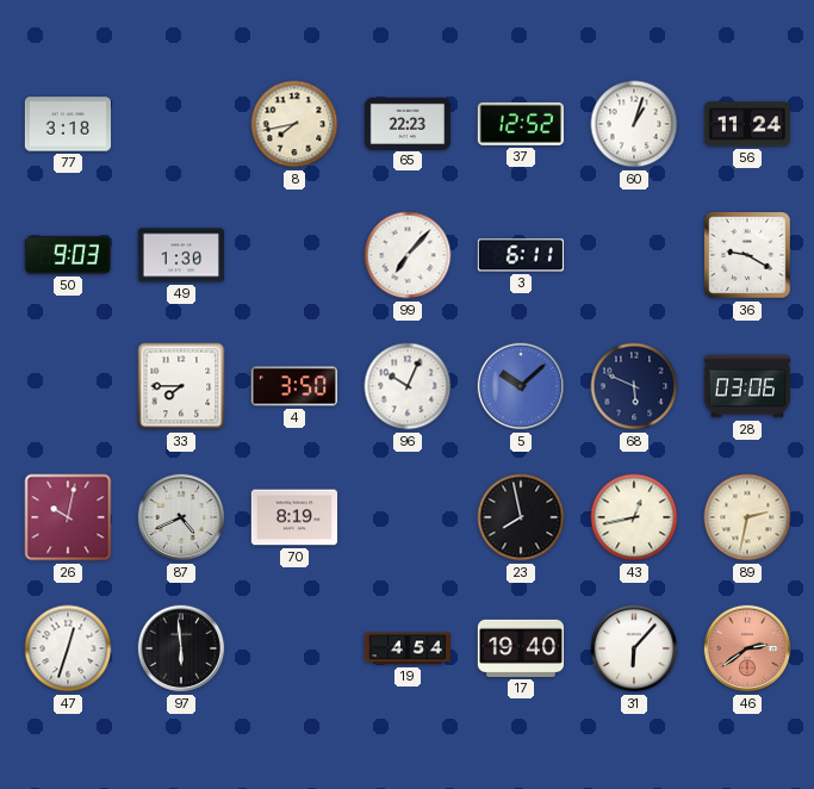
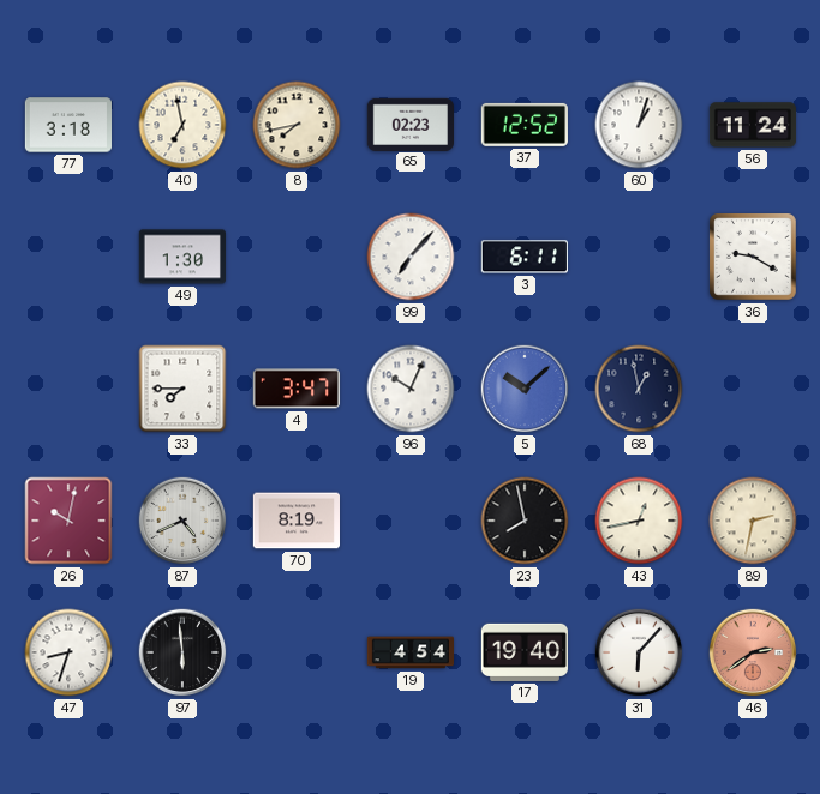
40: none -> 6:58
65: 22:23 -> 02:23
50: 9:03 -> none
4: 3:50 -> 3:47
68: 5:49 -> 12:58
28: 03:06 -> none
47: 12:33 -> 8:33
